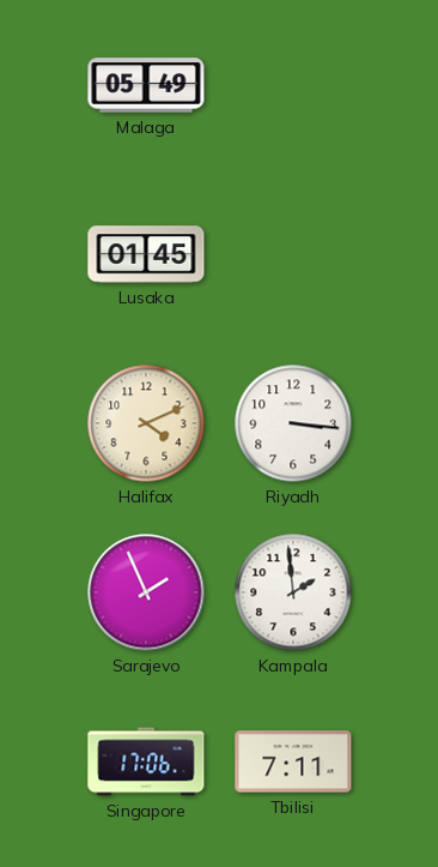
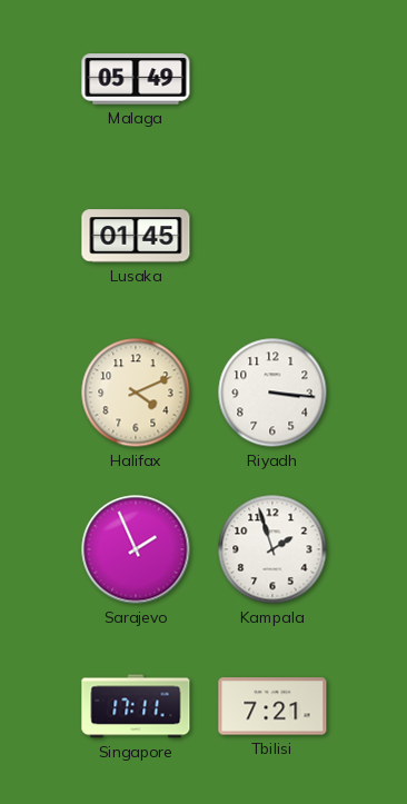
Kampala: 1:59 -> 1:57
Singapore: 17:06 -> 17:11
Tbilisi: 7:11 -> 7:21
